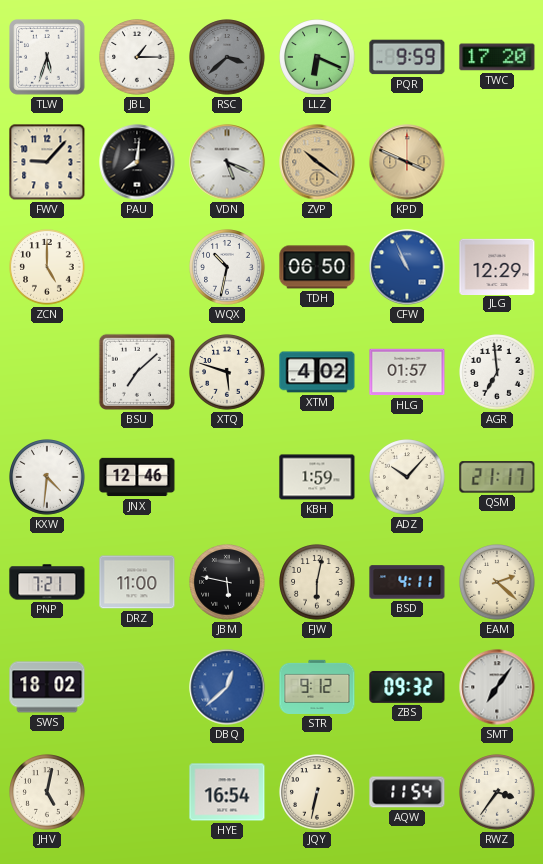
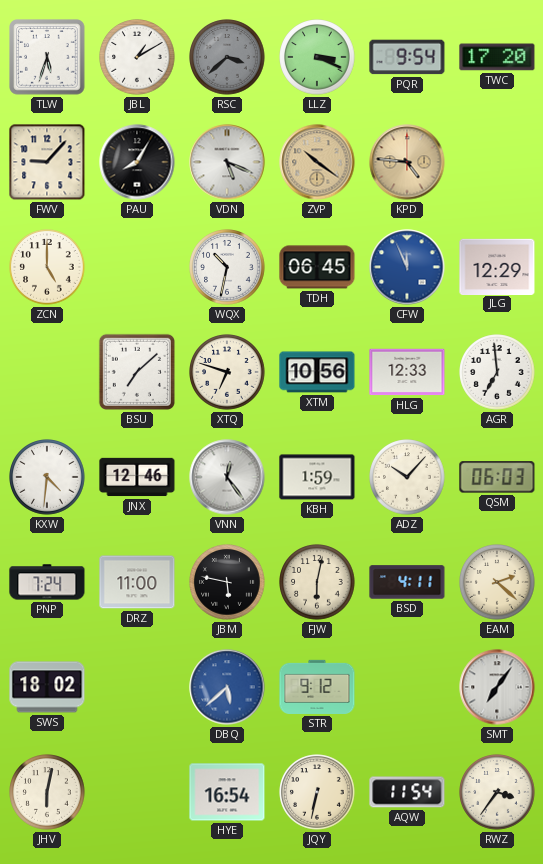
JBL: 1:15 -> 1:10
LLZ: 6:19 -> 3:19
PQR: 9:59 -> 9:54
PAU: 8:01 -> 8:05
KPD: 3:49 -> 4:46
TDH: 06:50 -> 06:45
CFW: 10:56 -> 11:56
XTQ: 5:48 -> 6:48
XTM: 4:02 -> 10:56
HLG: 01:57 -> 12:33
VNN: none -> 12:24
QSM: 21:17 -> 06:03
PNP: 7:21 -> 7:24
DBQ: 12:38 -> 5:38
ZBS: 09:32 -> none
JHV: 5:02 -> 6:02
